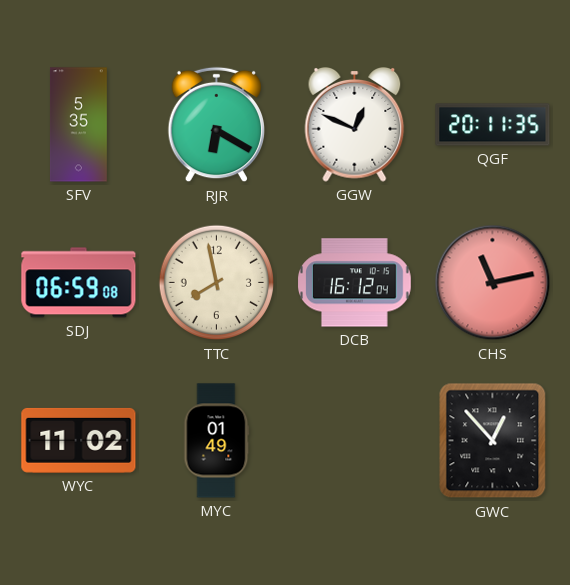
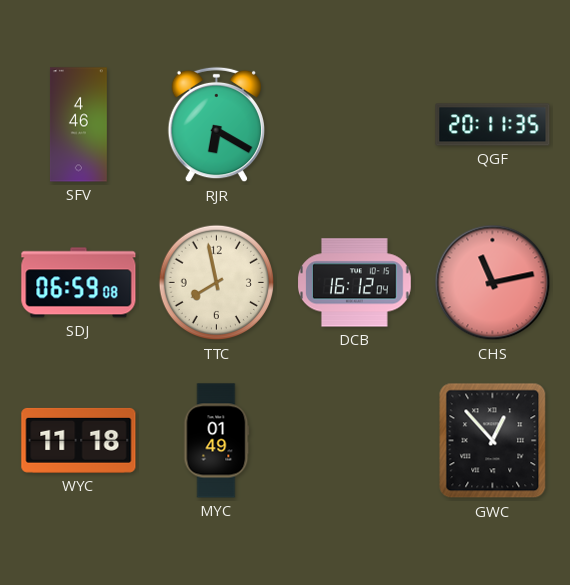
SFV: 5:35 -> 4:46
GGW: 12:49 -> none
WYC: 11:02 -> 11:18
